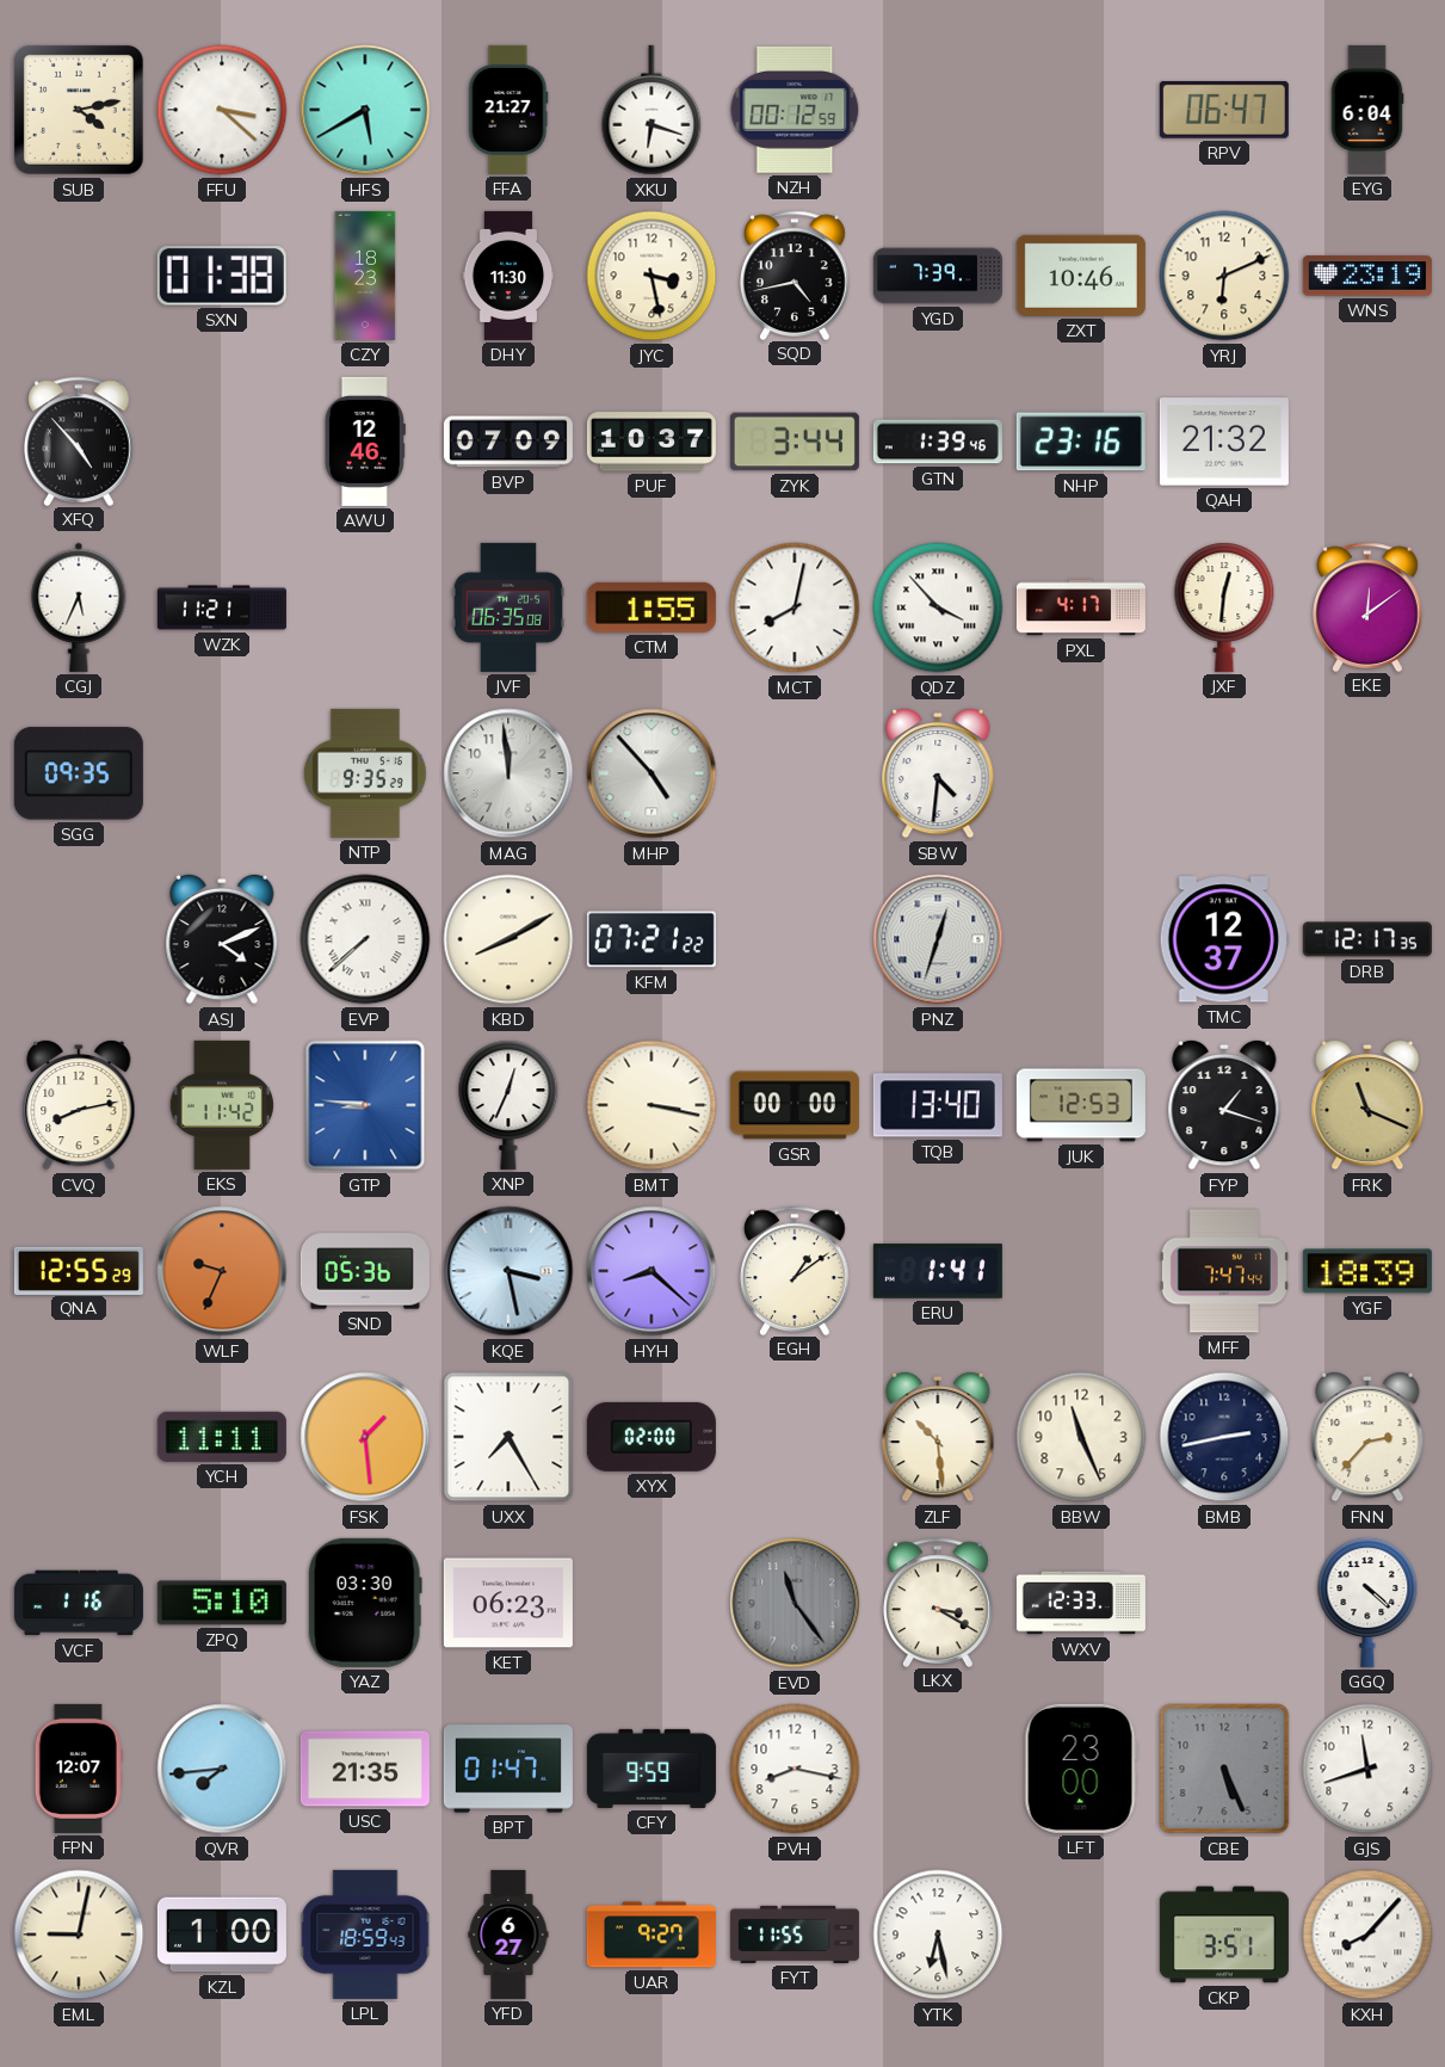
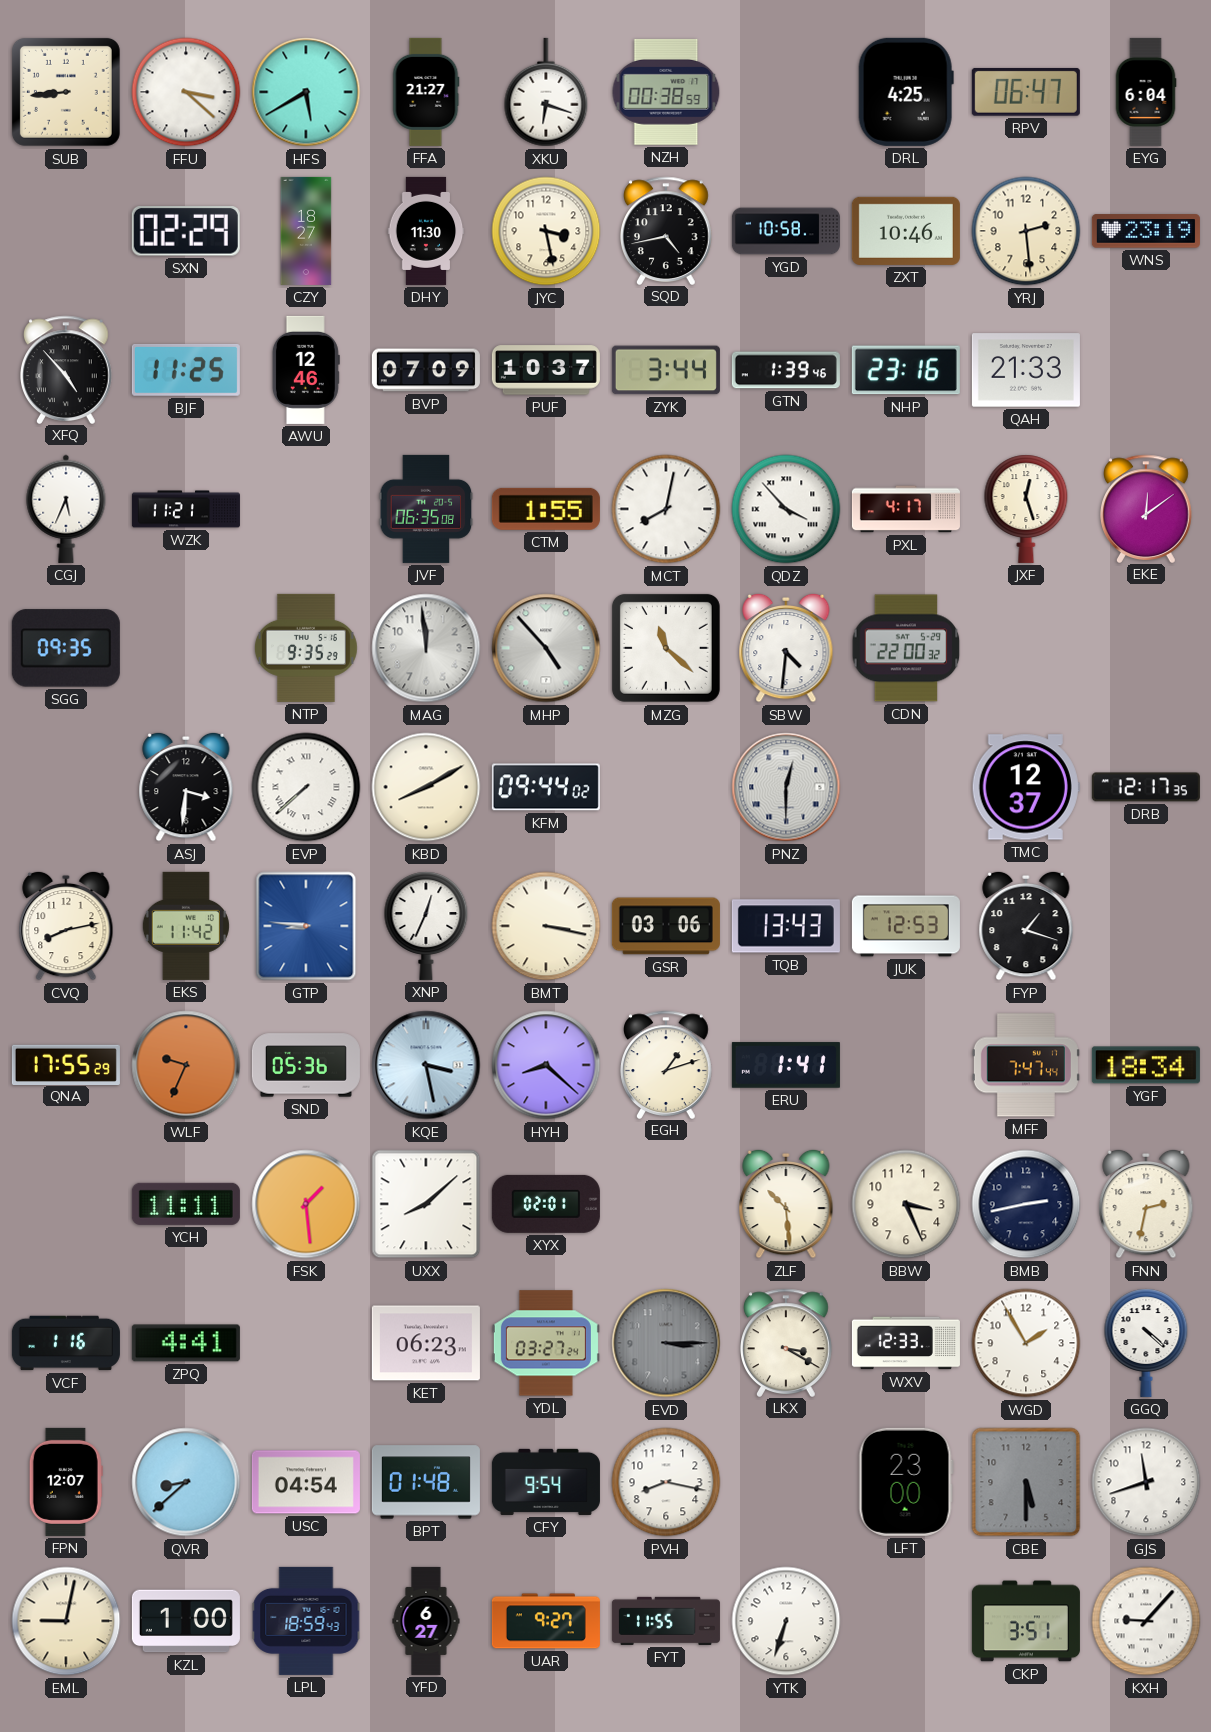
SUB: 4:13 -> 8:44
NZH: 00:12 -> 00:38
DRL: none -> 4:25
SXN: 01:38 -> 02:29
CZY: 18:23 -> 18:27
YGD: 7:39 -> 10:58
YRJ: 6:11 -> 2:29
BJF: none -> 11:25
QAH: 21:32 -> 21:33
JXF: 12:31 -> 12:27
MZG: none -> 11:22
CDN: none -> 22:00
ASJ: 4:11 -> 3:31
KFM: 07:21 -> 09:44
PNZ: 12:33 -> 12:30
GSR: 00:00 -> 03:06
TQB: 13:40 -> 13:43
FRK: 11:19 -> none
QNA: 12:55 -> 17:55
EGH: 1:09 -> 1:12
YGF: 18:39 -> 18:34
UXX: 7:25 -> 8:08
XYX: 02:00 -> 02:01
BBW: 11:26 -> 3:26
FNN: 2:37 -> 2:32
ZPQ: 5:10 -> 4:41
YAZ: 03:30 -> none
YDL: none -> 03:27
EVD: 11:24 -> 3:15
WGD: none -> 1:55
QVR: 7:44 -> 8:38
USC: 21:35 -> 04:54
BPT: 01:47 -> 01:48
CFY: 9:59 -> 9:54
CBE: 5:26 -> 5:30
YTK: 6:28 -> 6:33
KXH: 8:07 -> 9:07
